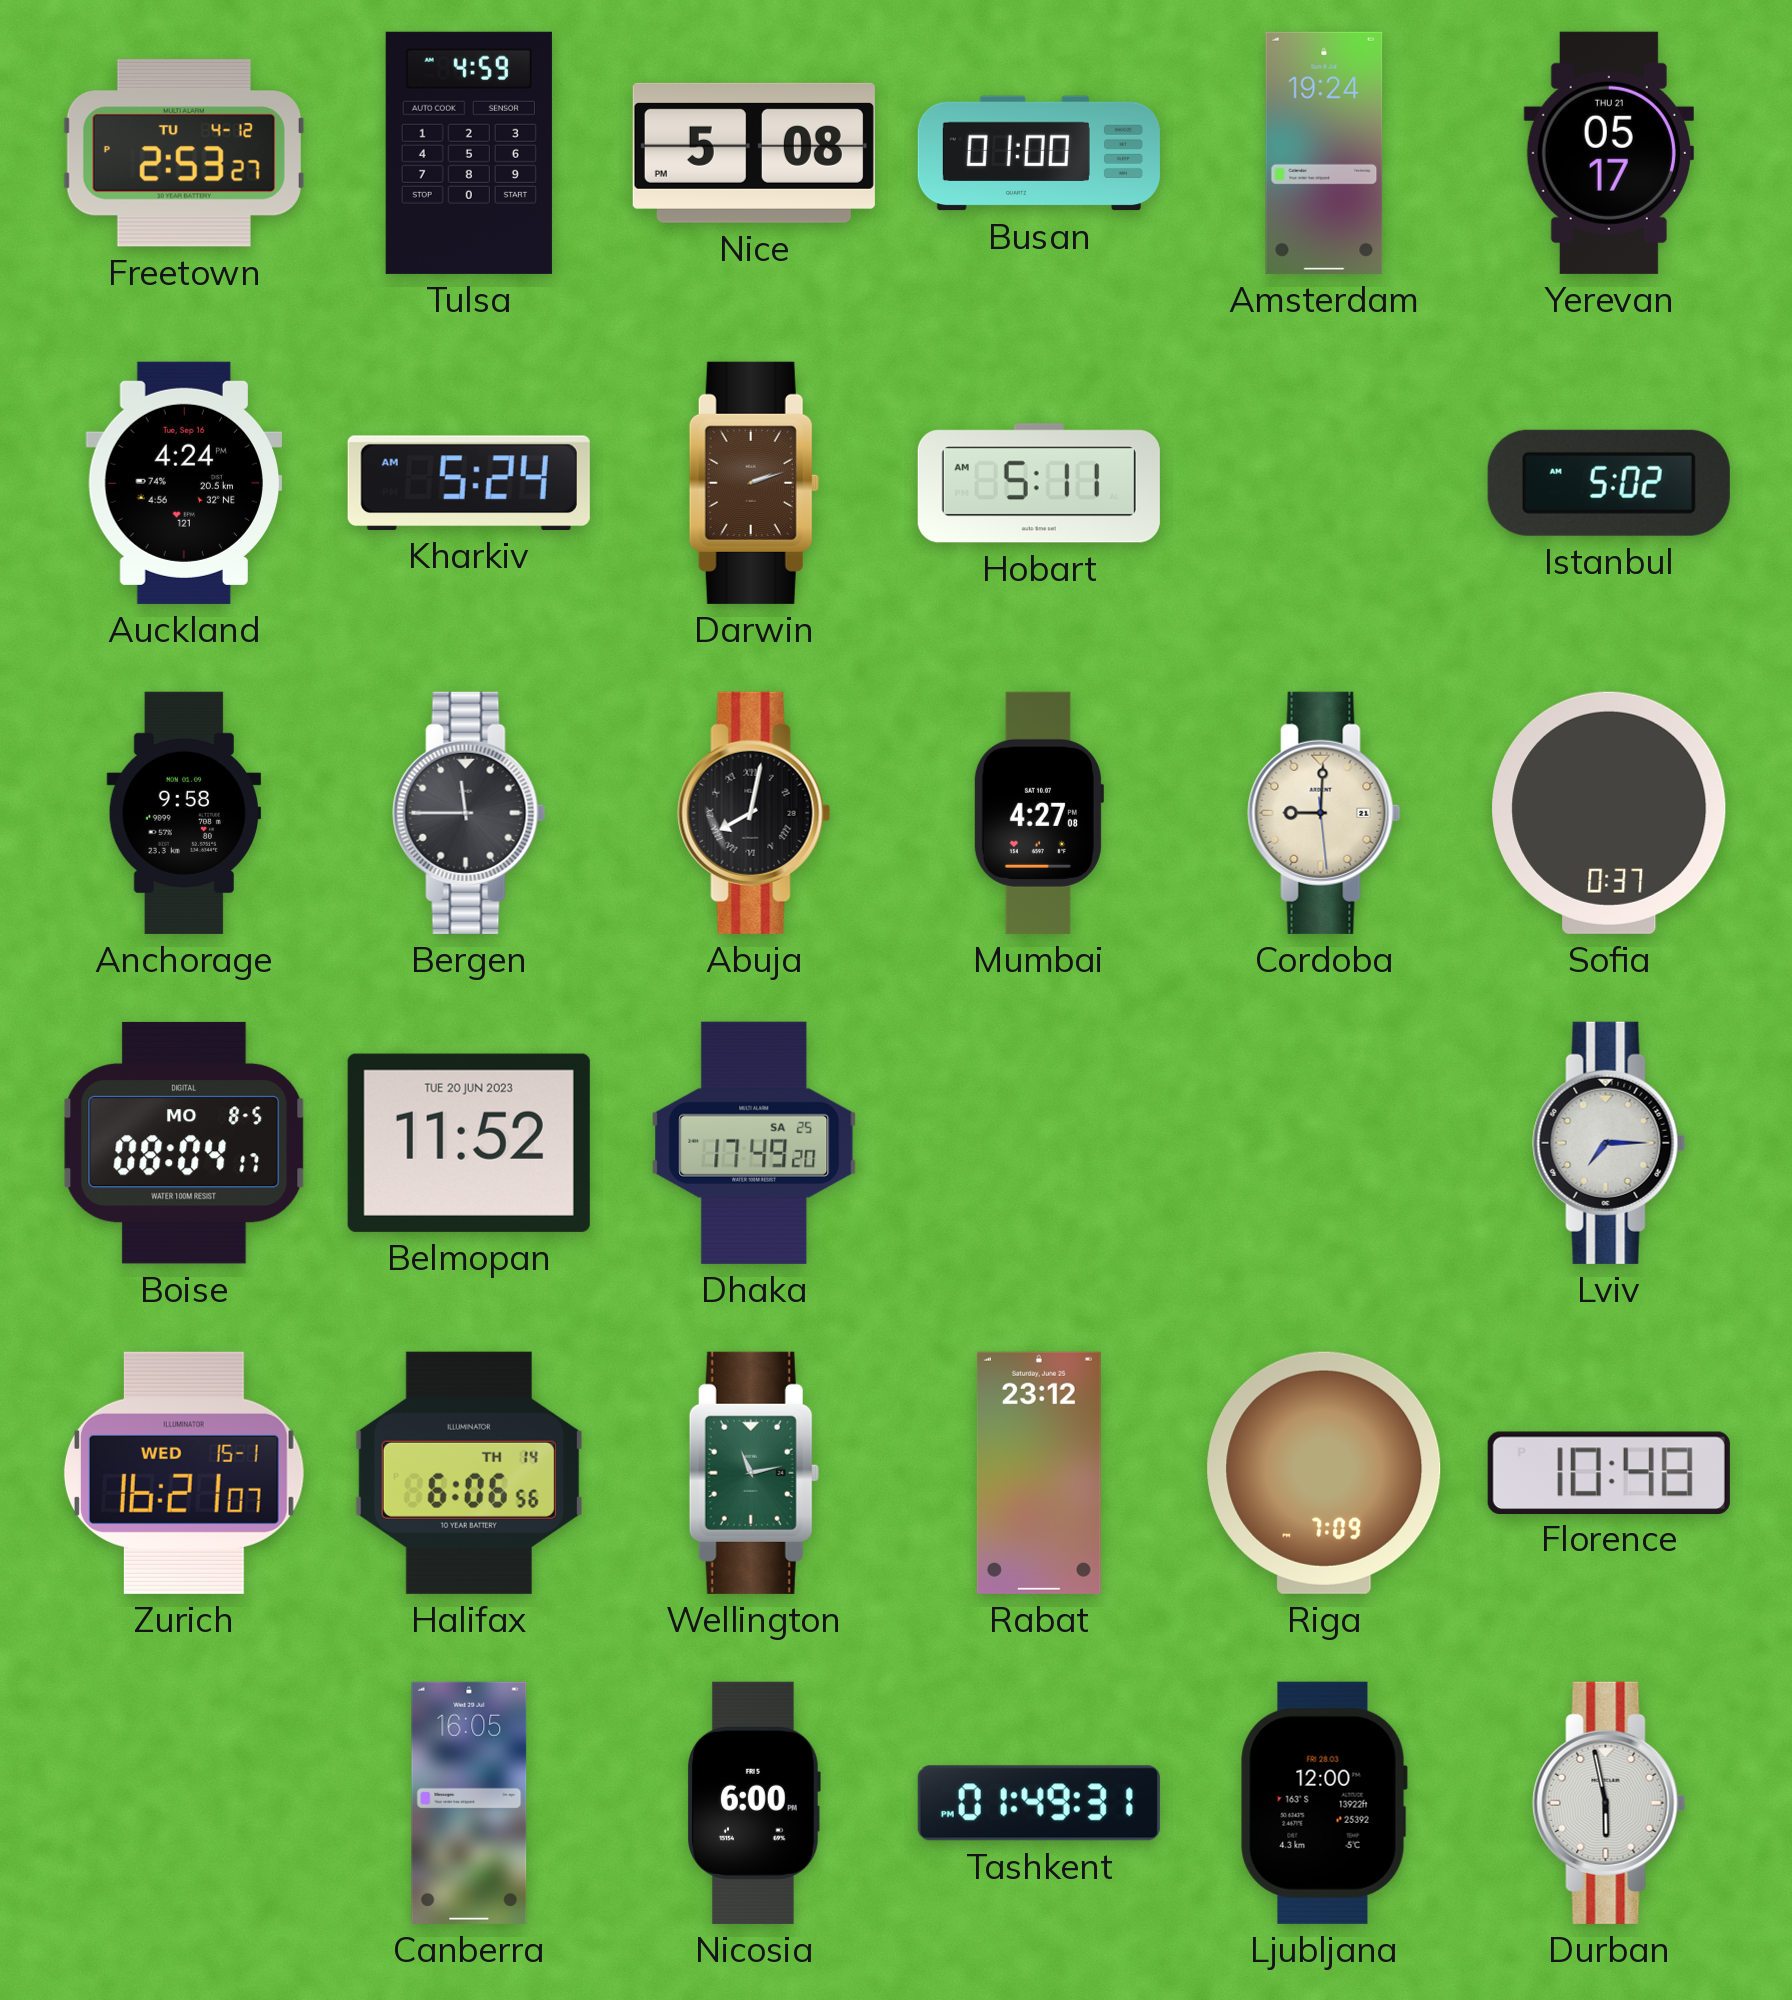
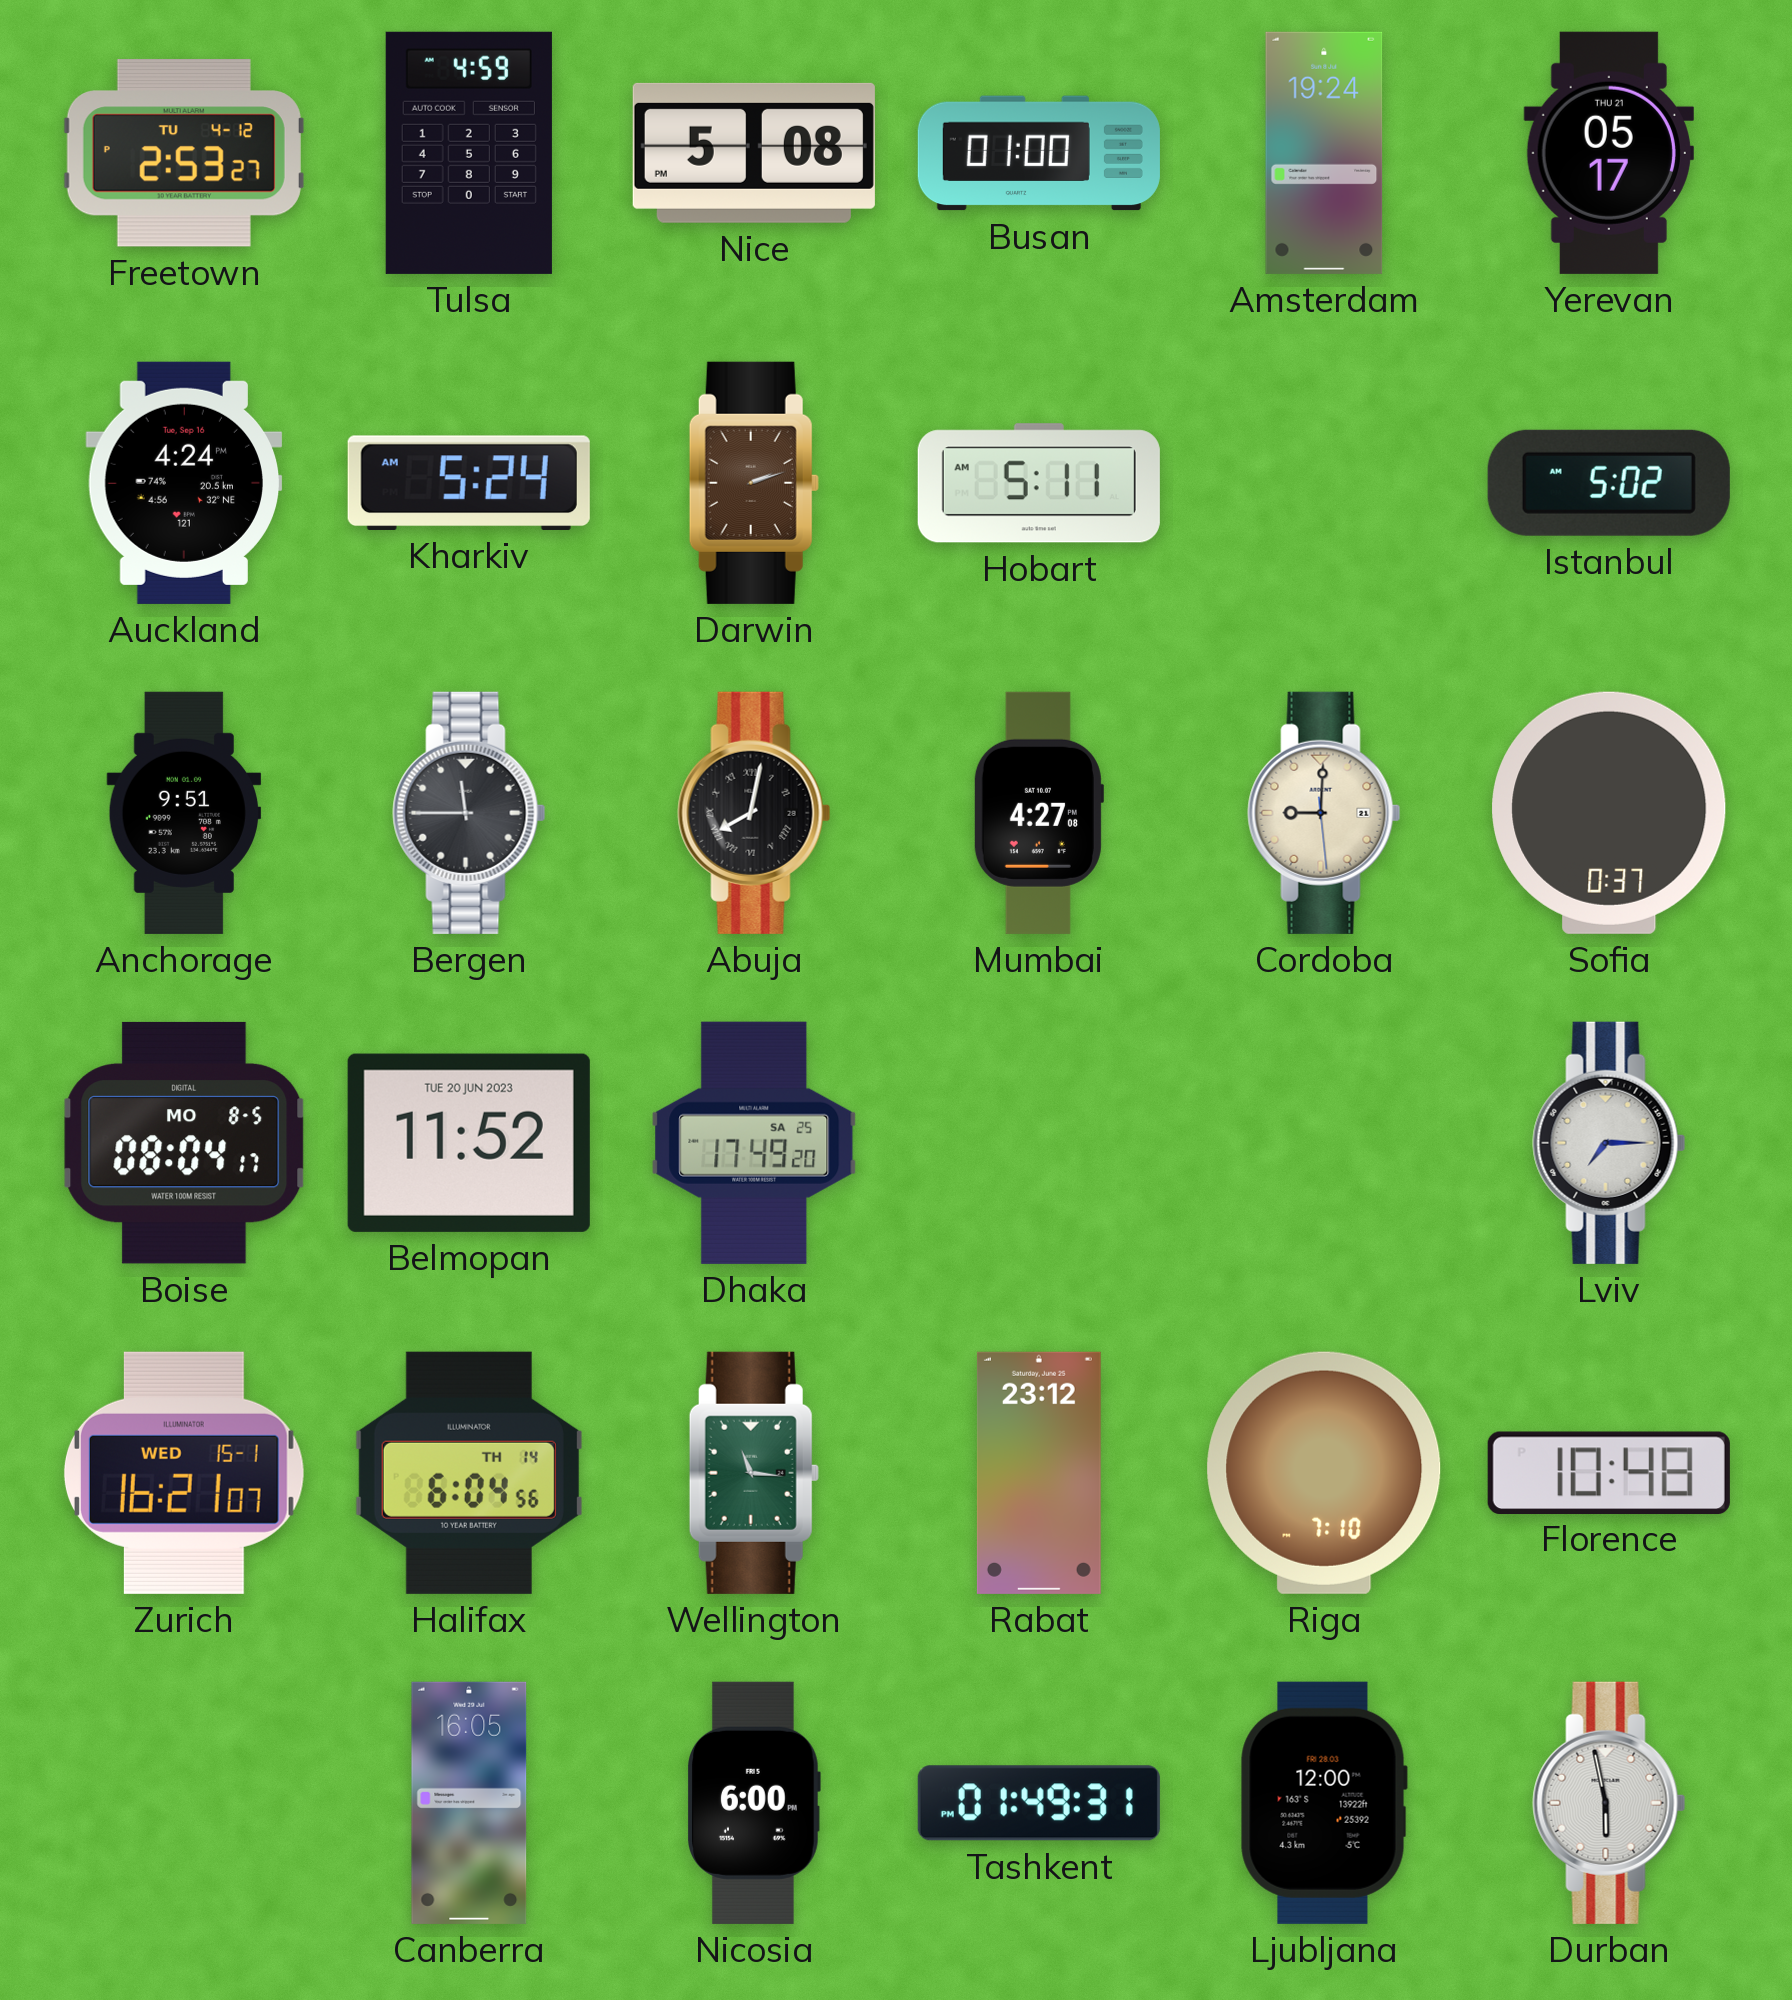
Anchorage: 9:58 -> 9:51
Halifax: 6:06 -> 6:04
Wellington: 11:13 -> 11:16
Riga: 7:09 -> 7:10
